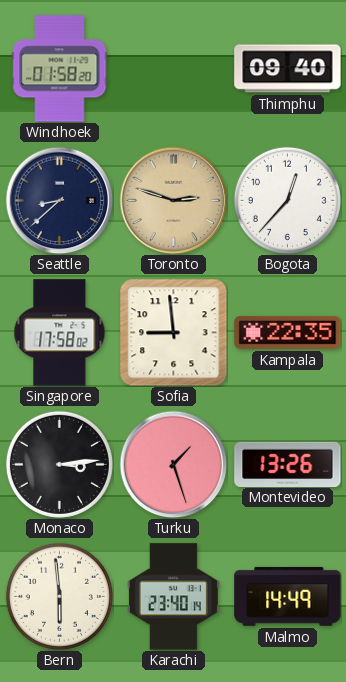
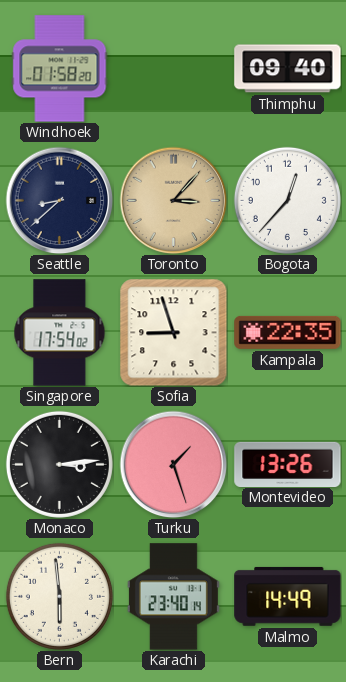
Toronto: 2:48 -> 3:07
Singapore: 17:58 -> 17:54
Sofia: 8:59 -> 8:57
